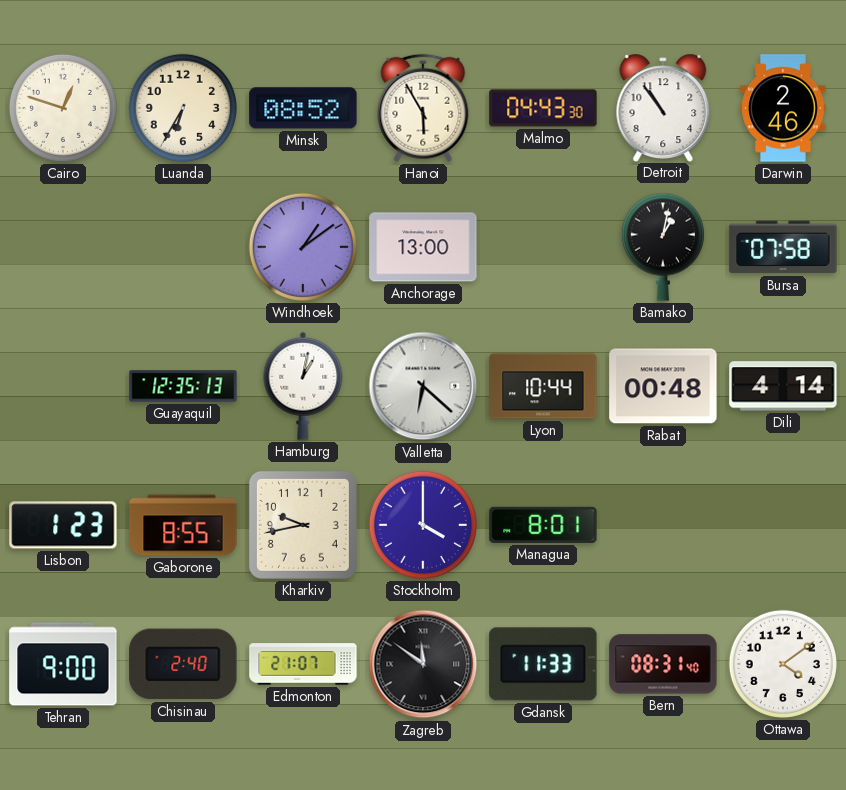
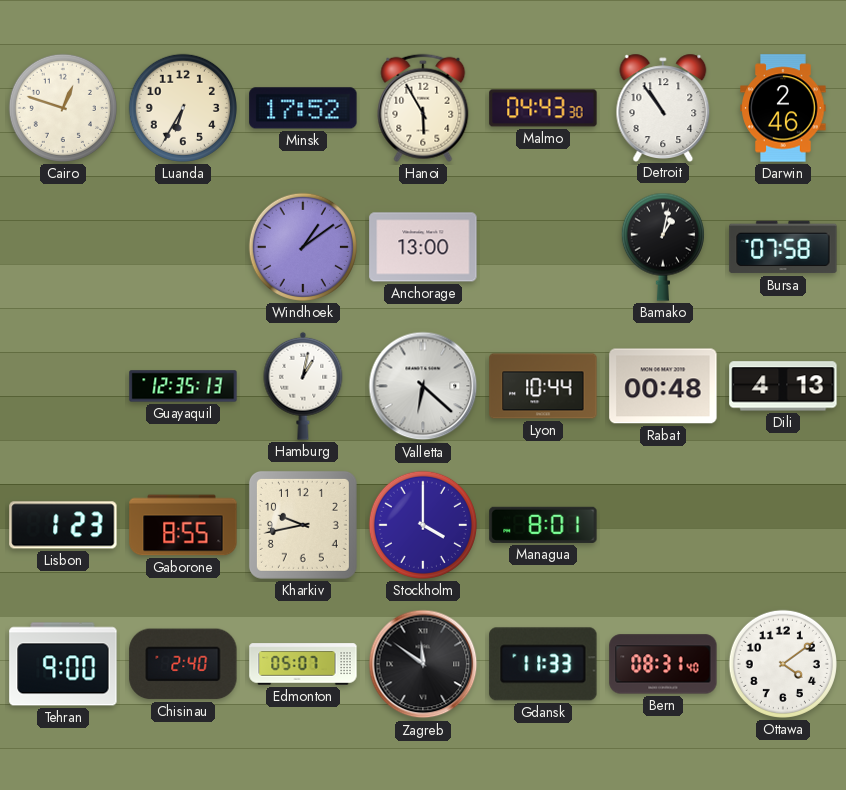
Minsk: 08:52 -> 17:52
Dili: 4:14 -> 4:13
Edmonton: 21:07 -> 05:07
